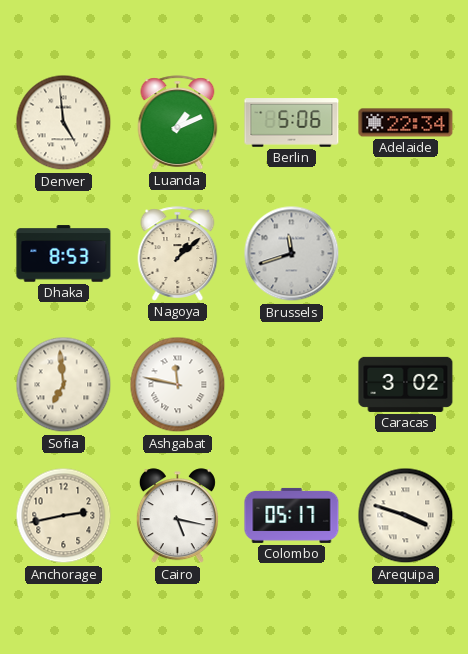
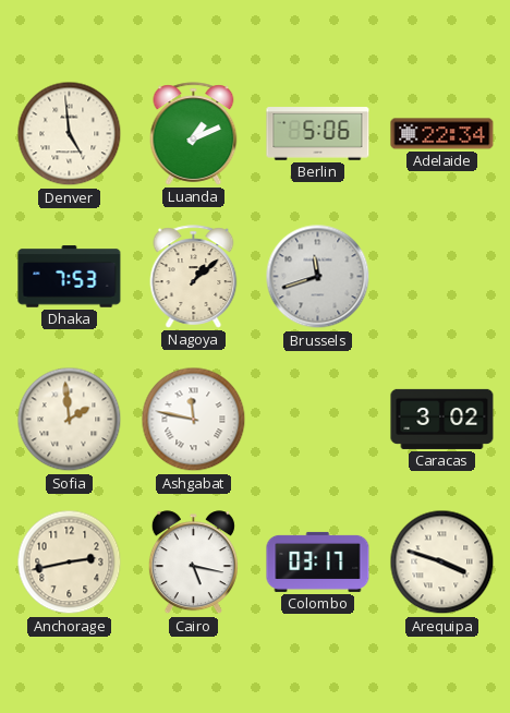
Dhaka: 8:53 -> 7:53
Sofia: 6:59 -> 1:59
Colombo: 05:17 -> 03:17
